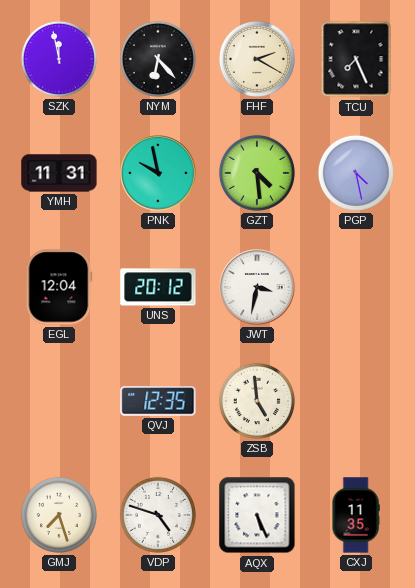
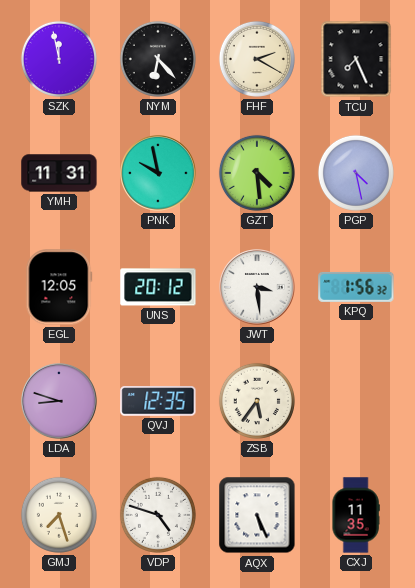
EGL: 12:04 -> 12:05
JWT: 3:32 -> 3:29
KPQ: none -> 1:56
LDA: none -> 8:48
ZSB: 4:59 -> 5:36
